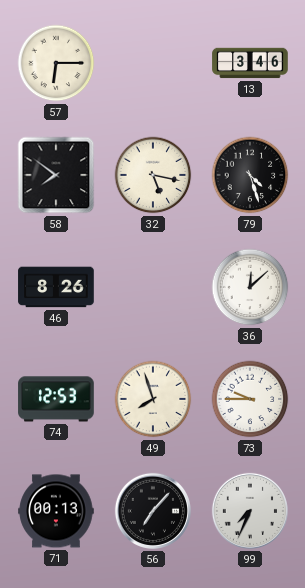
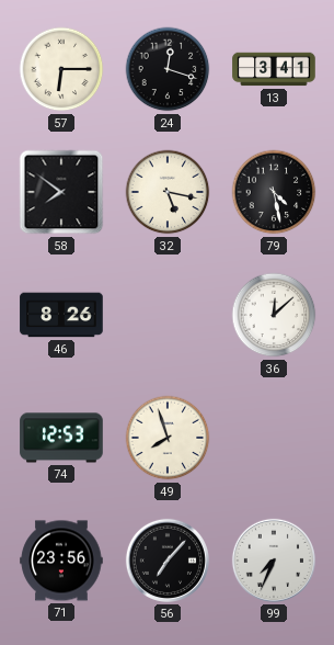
24: none -> 12:18
13: 3:46 -> 3:41
79: 4:27 -> 4:28
73: 9:45 -> none
71: 00:13 -> 23:56
